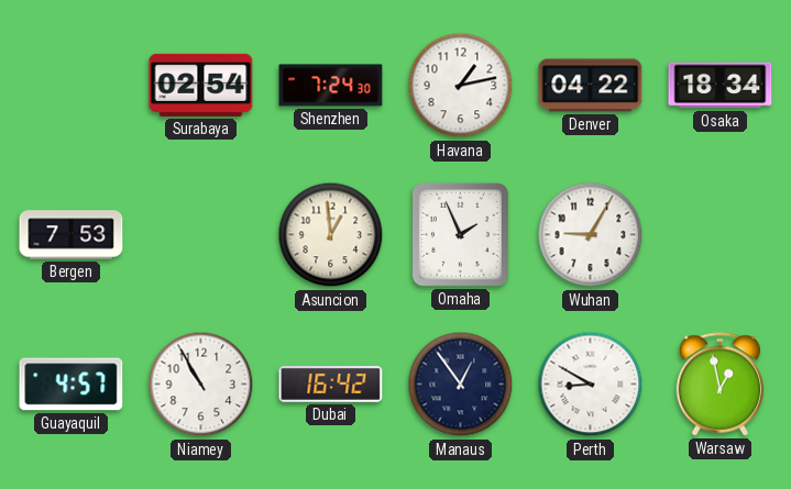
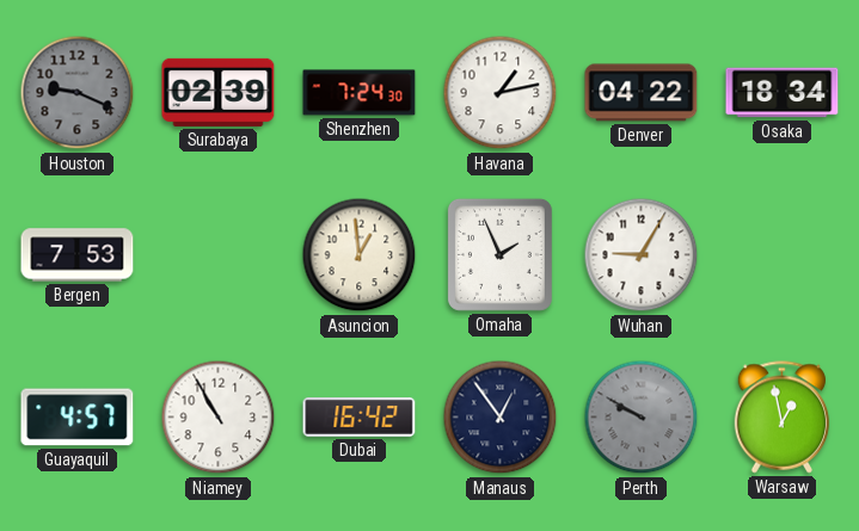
Houston: none -> 9:19
Surabaya: 02:54 -> 02:39
Perth: 8:50 -> 9:50
Perth dial: white -> grey
